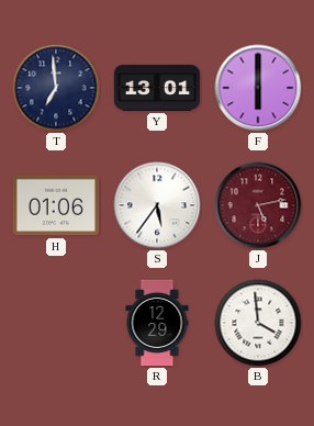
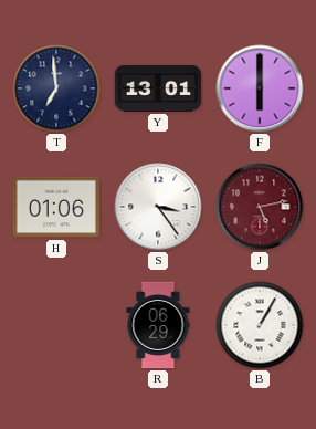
S: 5:36 -> 3:24
R: 12:29 -> 06:29
B: 3:59 -> 1:05
